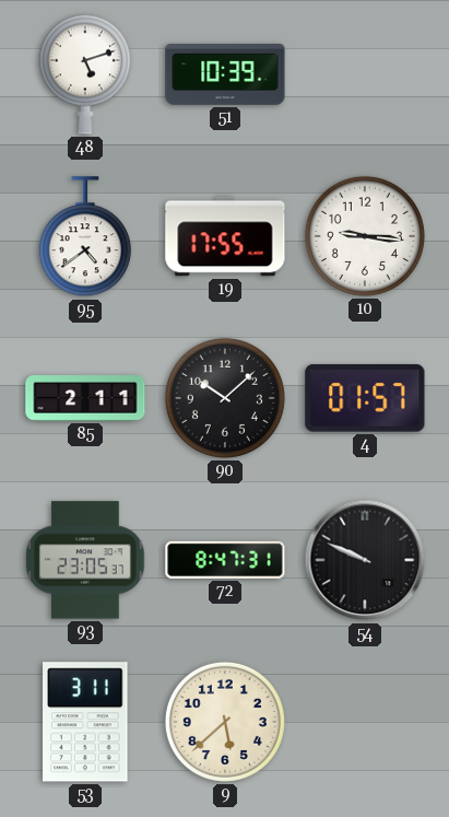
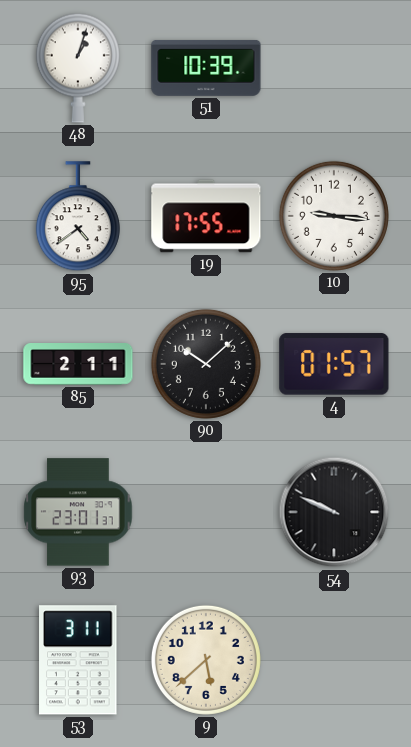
48: 5:12 -> 1:03
93: 23:05 -> 23:01
72: 8:47 -> none
